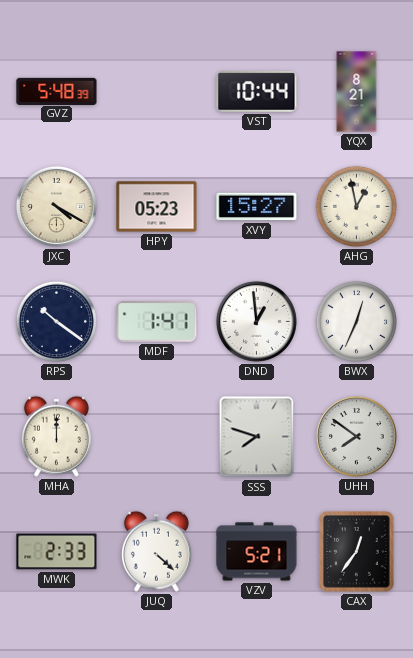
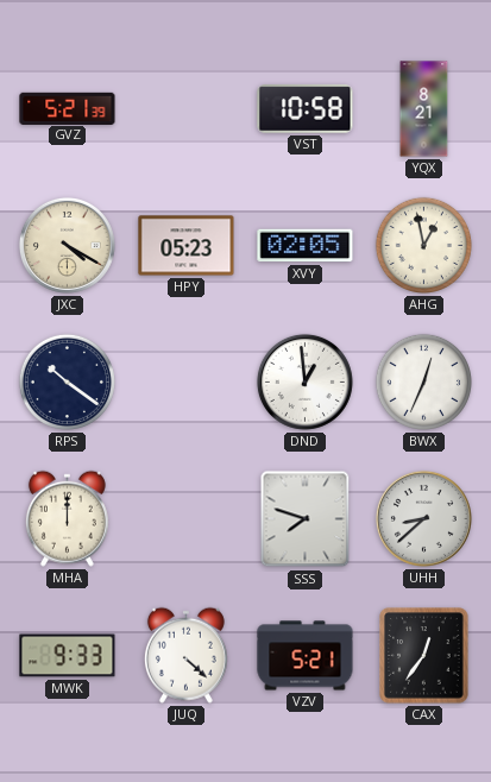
GVZ: 5:48 -> 5:21
VST: 10:44 -> 10:58
XVY: 15:27 -> 02:05
MDF: 1:41 -> none
UHH: 7:51 -> 8:38
MWK: 2:33 -> 9:33
